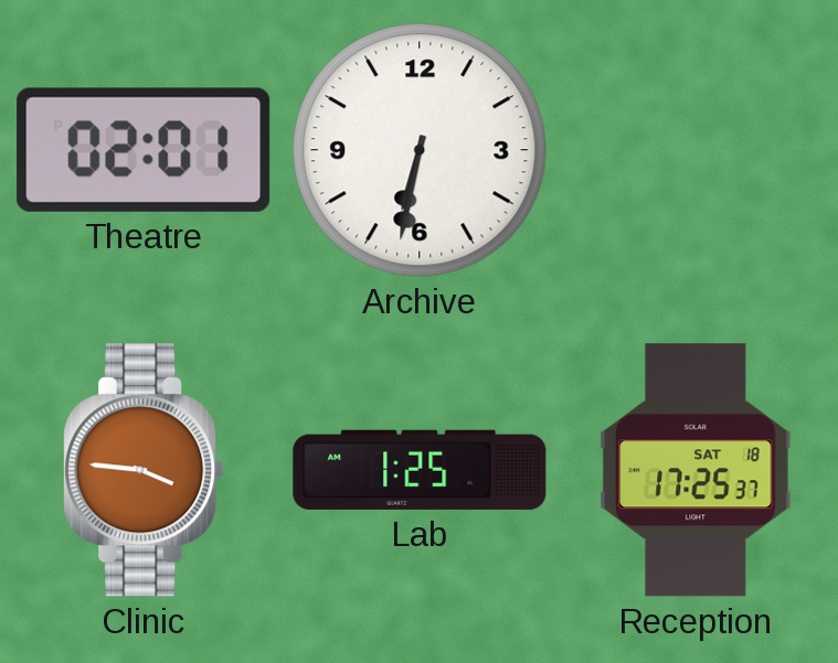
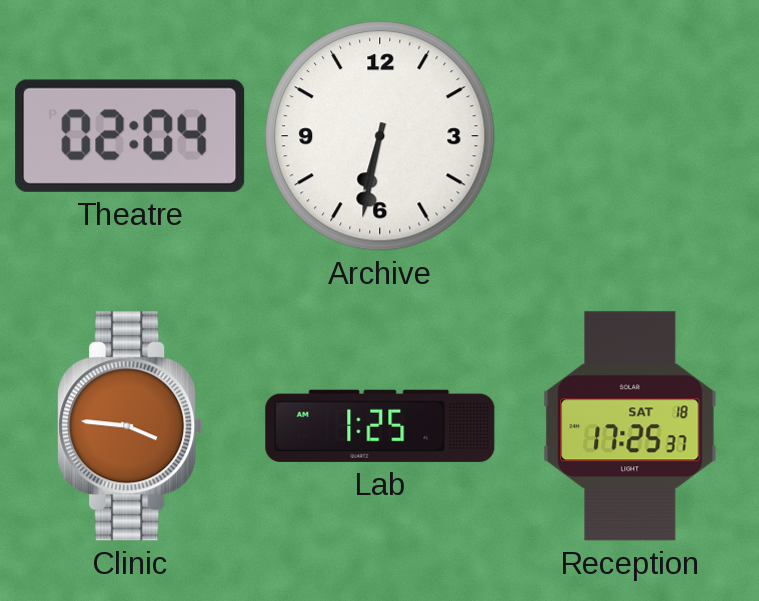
Theatre: 02:01 -> 02:04
